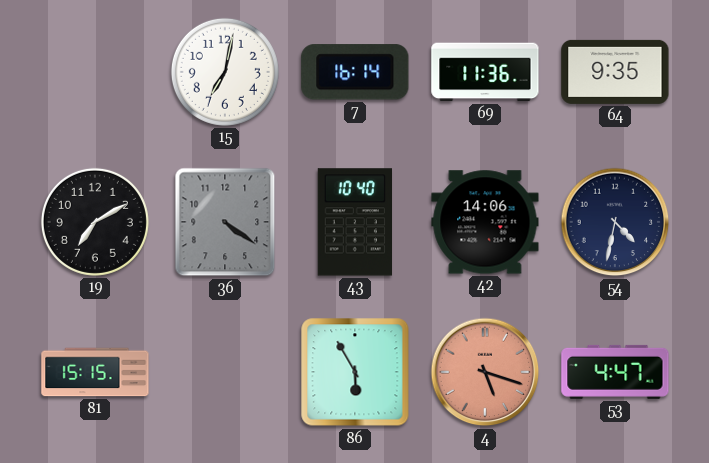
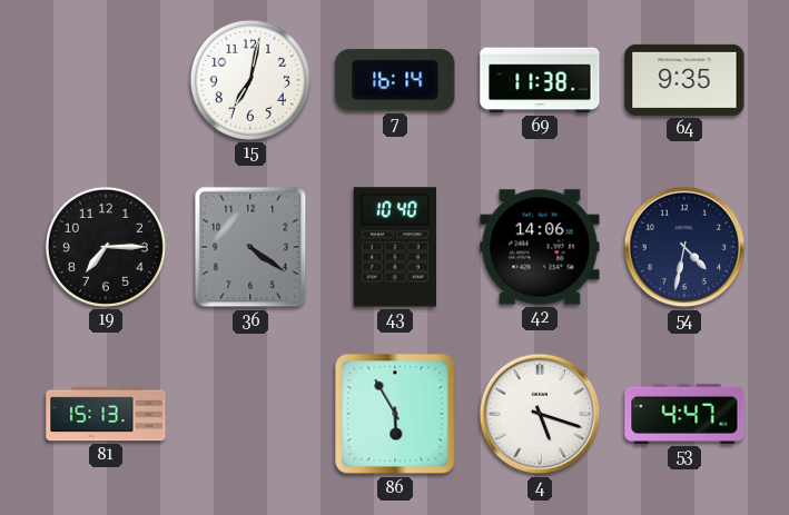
69: 11:36 -> 11:38
19: 7:10 -> 7:15
81: 15:15 -> 15:13
4 dial: salmon -> white
